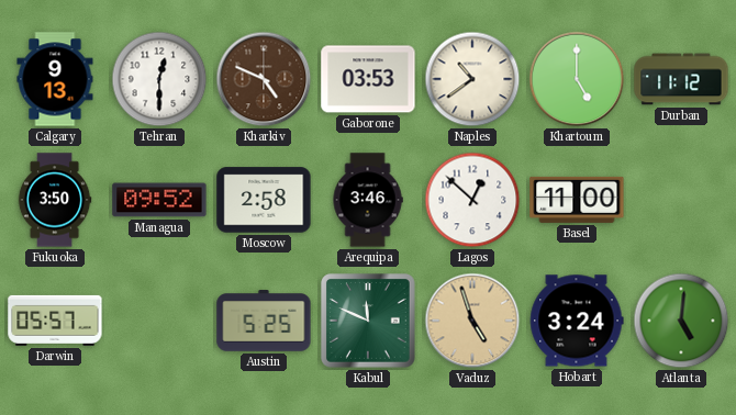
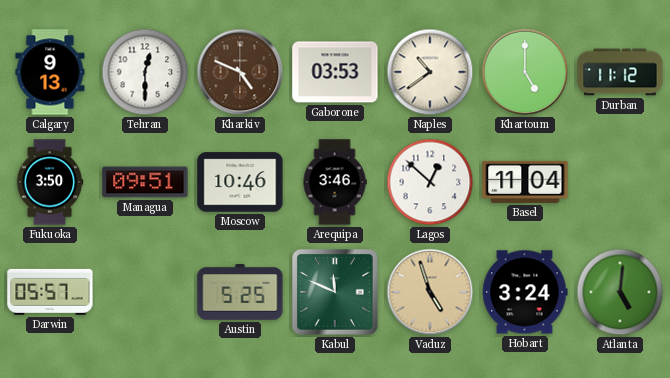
Managua: 09:52 -> 09:51
Moscow: 2:58 -> 10:46
Basel: 11:00 -> 11:04
